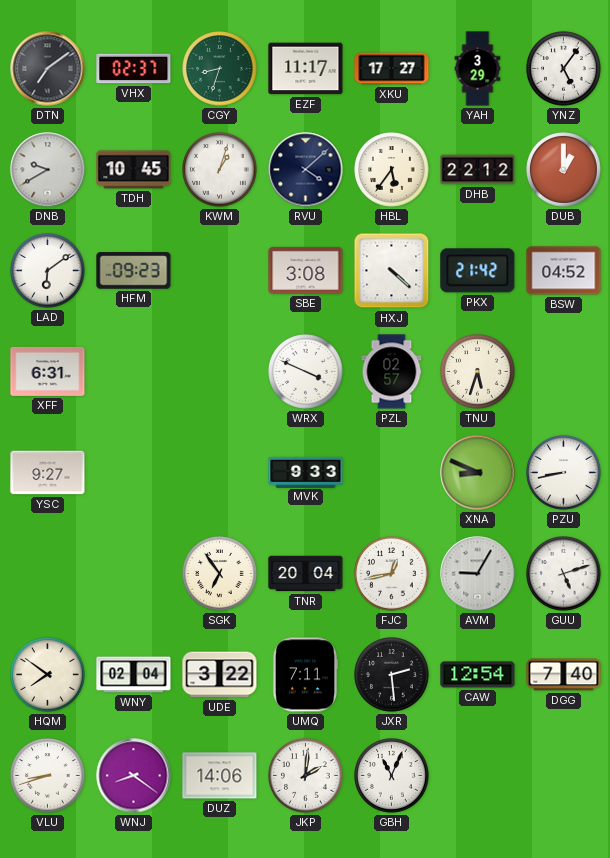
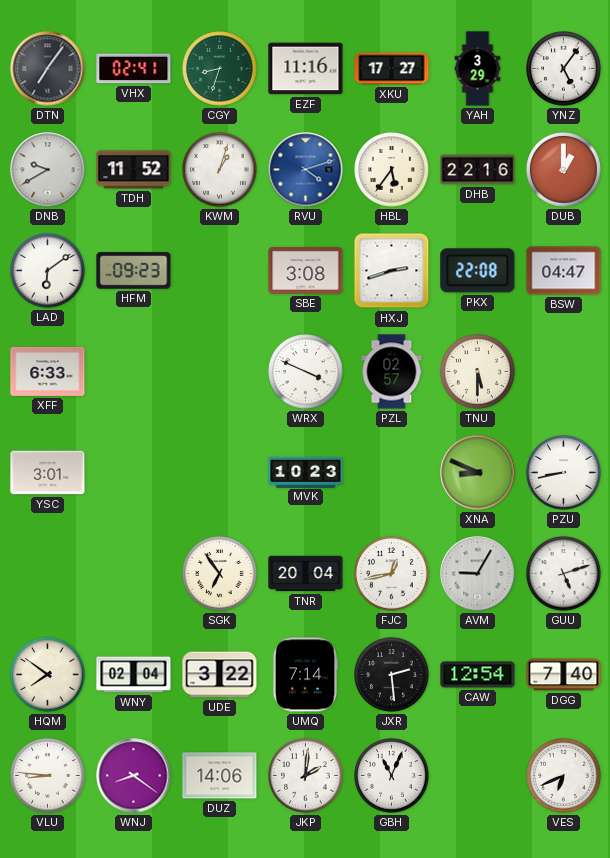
DTN: 7:09 -> 7:06
VHX: 02:37 -> 02:41
EZF: 11:17 -> 11:16
TDH: 10:45 -> 11:52
RVU: 4:08 -> 4:12
RVU dial: navy -> blue
DHB: 22:12 -> 22:16
HXJ: 4:22 -> 2:42
PKX: 21:42 -> 22:08
BSW: 04:52 -> 04:47
XFF: 6:31 -> 6:33
TNU: 5:33 -> 5:30
YSC: 9:27 -> 3:01
MVK: 9:33 -> 10:23
UMQ: 7:11 -> 7:14
VLU: 8:42 -> 8:46
VES: none -> 6:41
